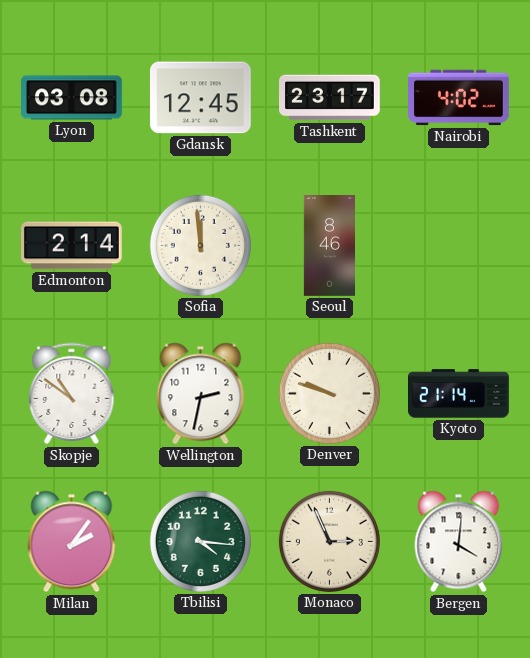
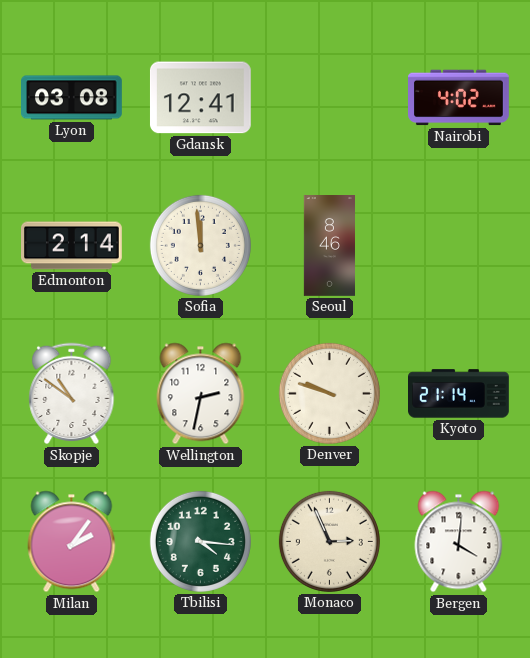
Gdansk: 12:45 -> 12:41
Tashkent: 23:17 -> none
